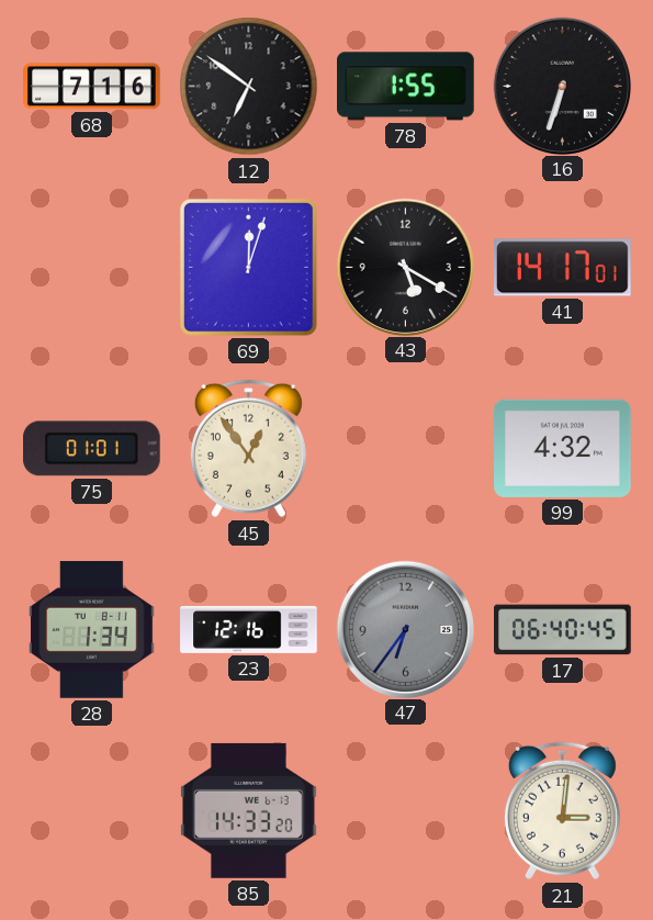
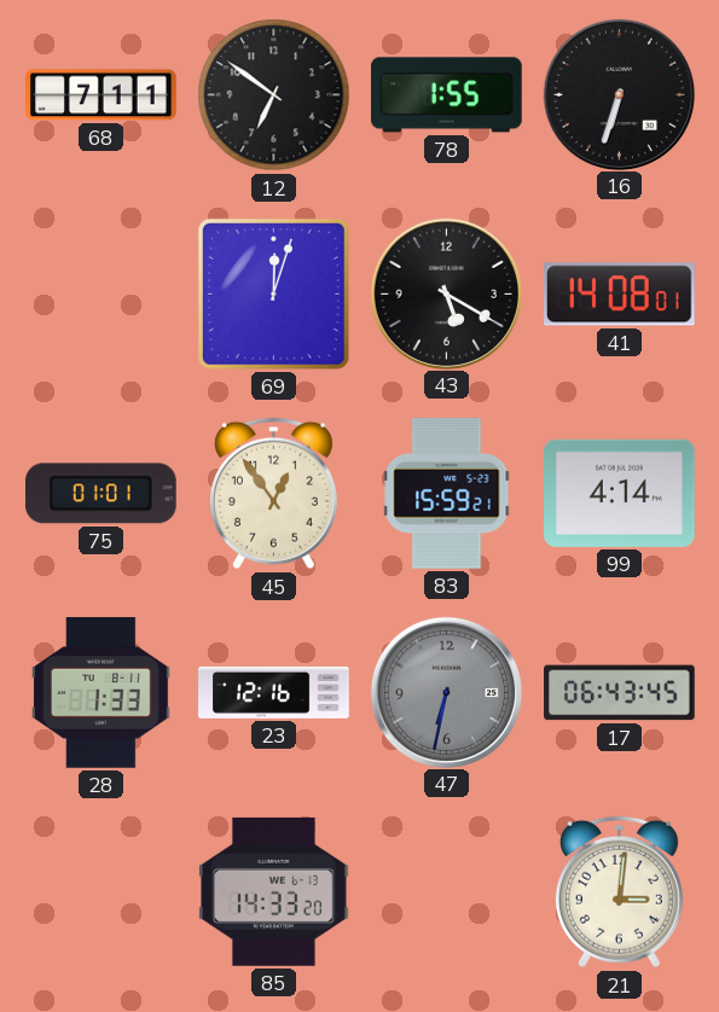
68: 7:16 -> 7:11
41: 14:17 -> 14:08
83: none -> 15:59
99: 4:32 -> 4:14
28: 1:34 -> 1:33
47: 6:36 -> 6:32
17: 06:40 -> 06:43
